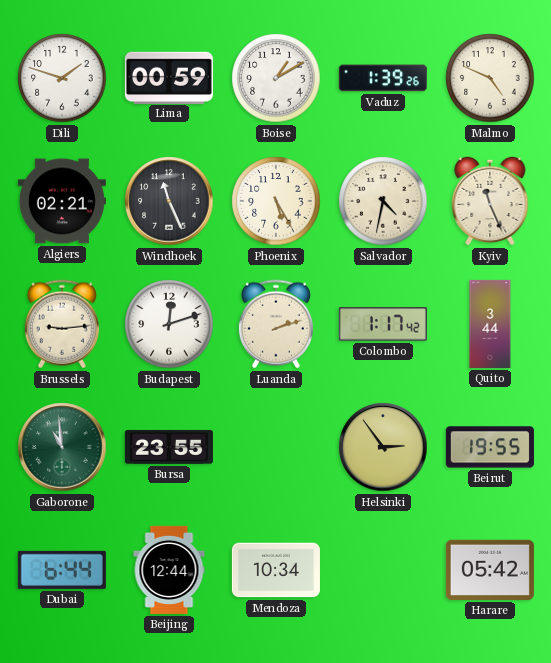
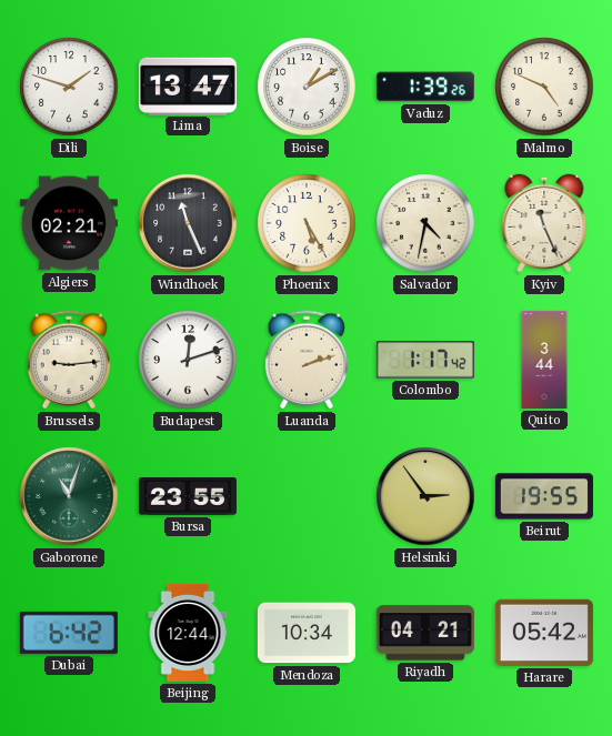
Lima: 00:59 -> 13:47
Gaborone: 10:59 -> 11:03
Dubai: 6:44 -> 6:42
Riyadh: none -> 04:21
